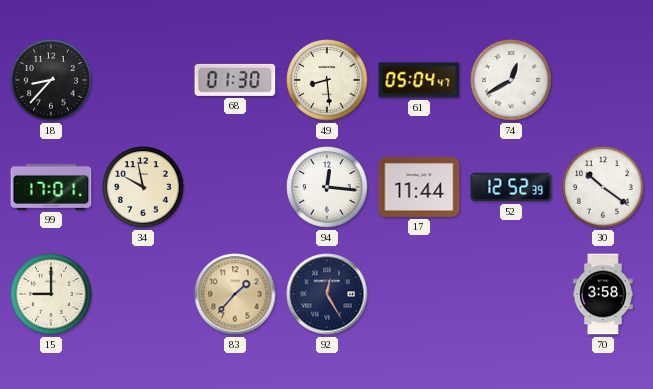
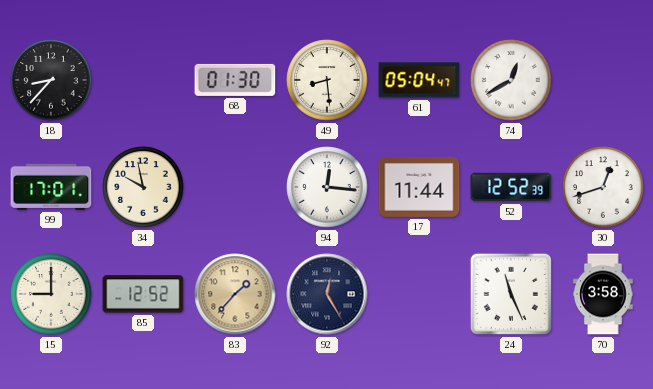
30: 10:21 -> 12:42
85: none -> 12:52
24: none -> 11:26
